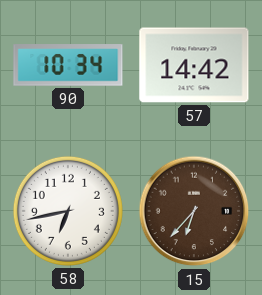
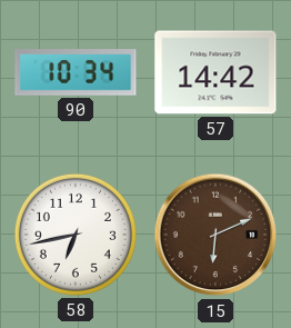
15: 6:37 -> 6:11
